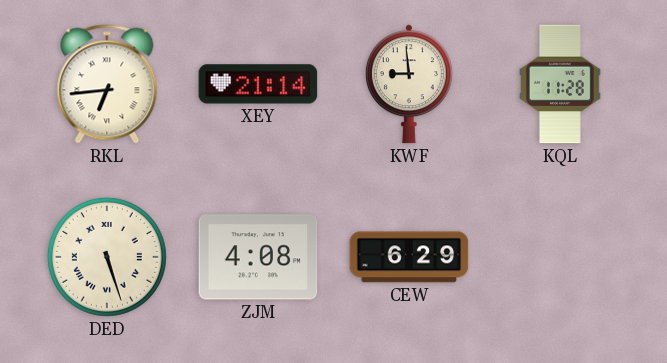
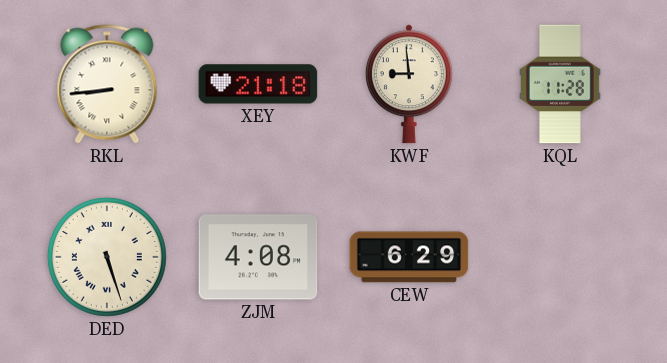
RKL: 6:44 -> 8:44
XEY: 21:14 -> 21:18
